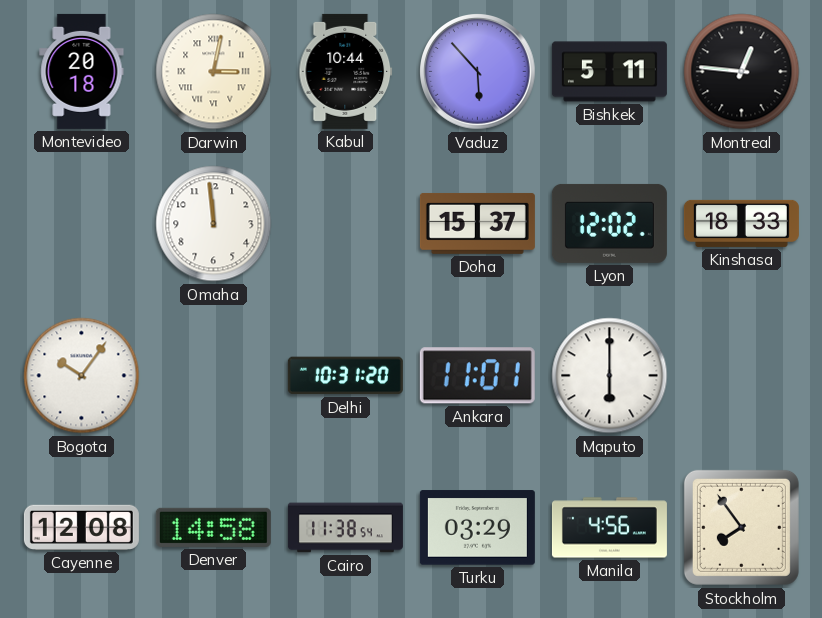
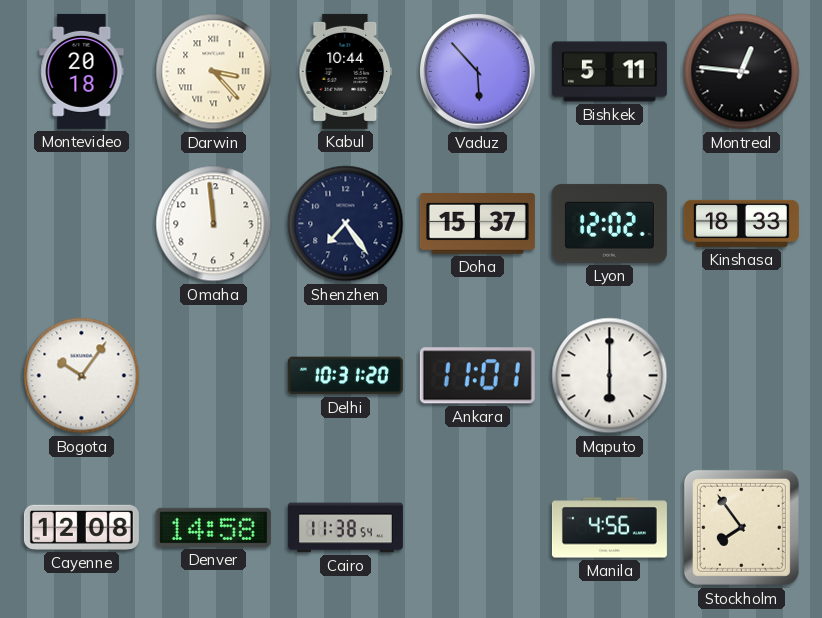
Darwin: 3:02 -> 3:23
Shenzhen: none -> 7:24
Turku: 03:29 -> none
